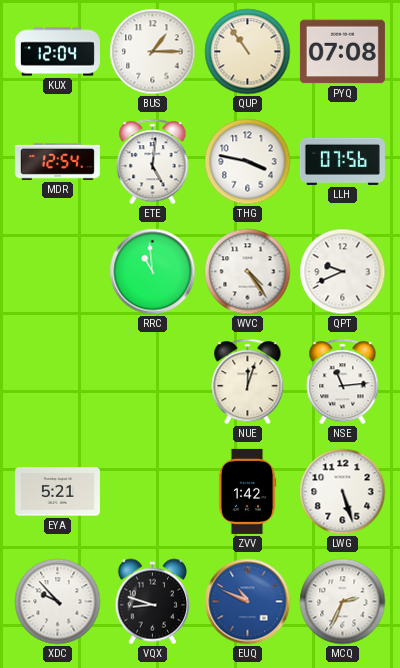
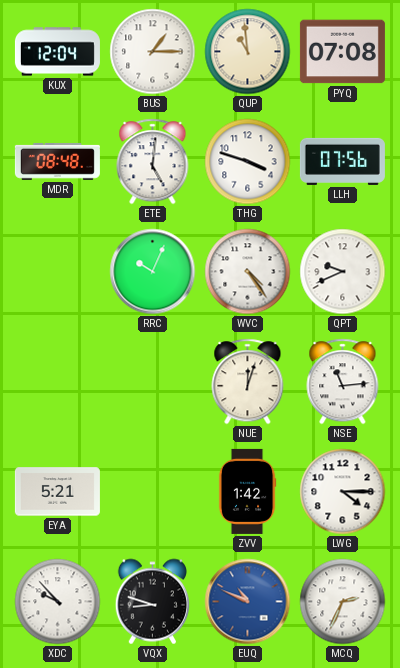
QUP: 10:54 -> 10:59
MDR: 12:54 -> 08:48
THG: 3:47 -> 3:48
RRC: 10:59 -> 10:04
LWG: 5:27 -> 4:15
